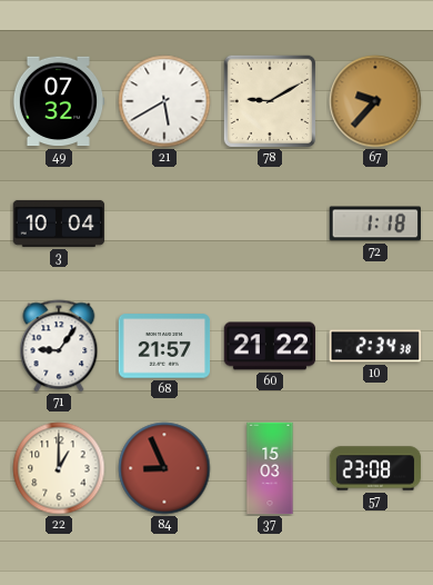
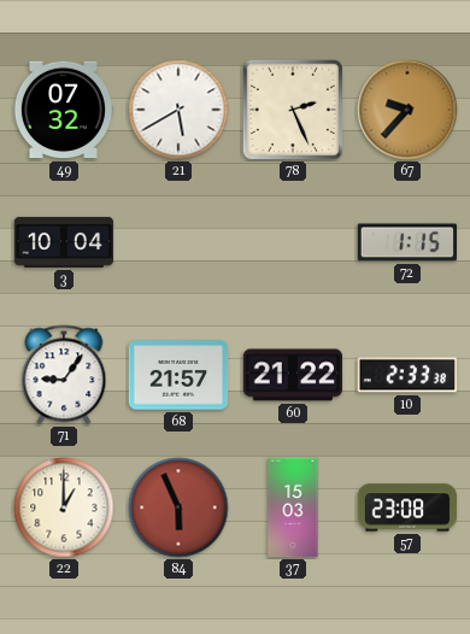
78: 9:10 -> 2:26
72: 1:18 -> 1:15
10: 2:34 -> 2:33
84: 8:56 -> 5:56
